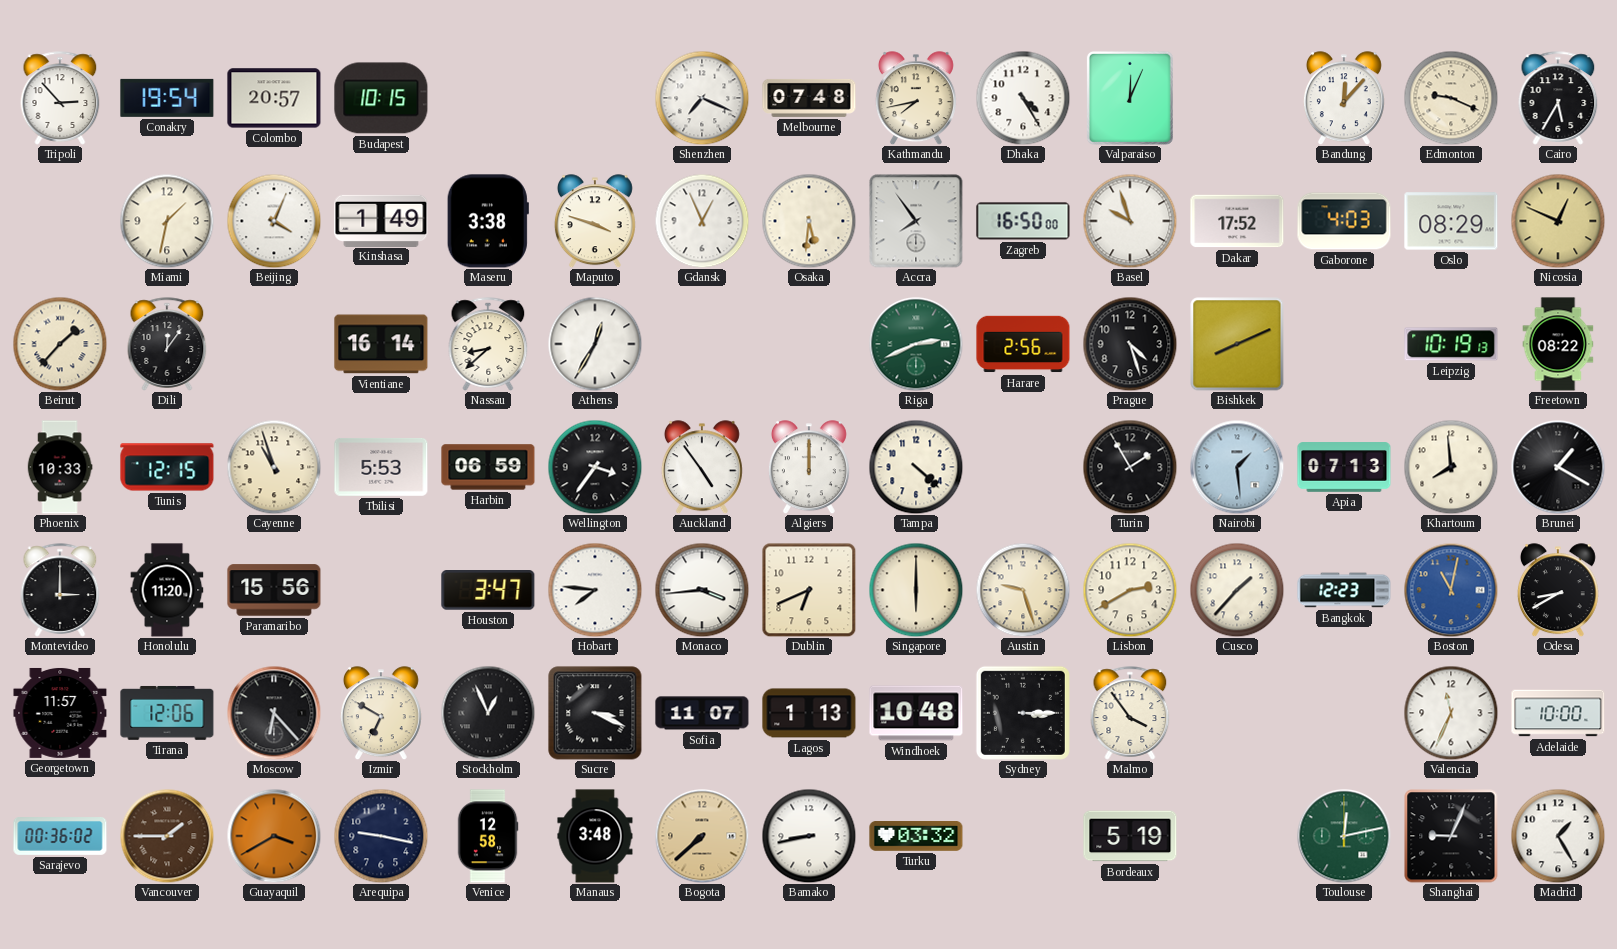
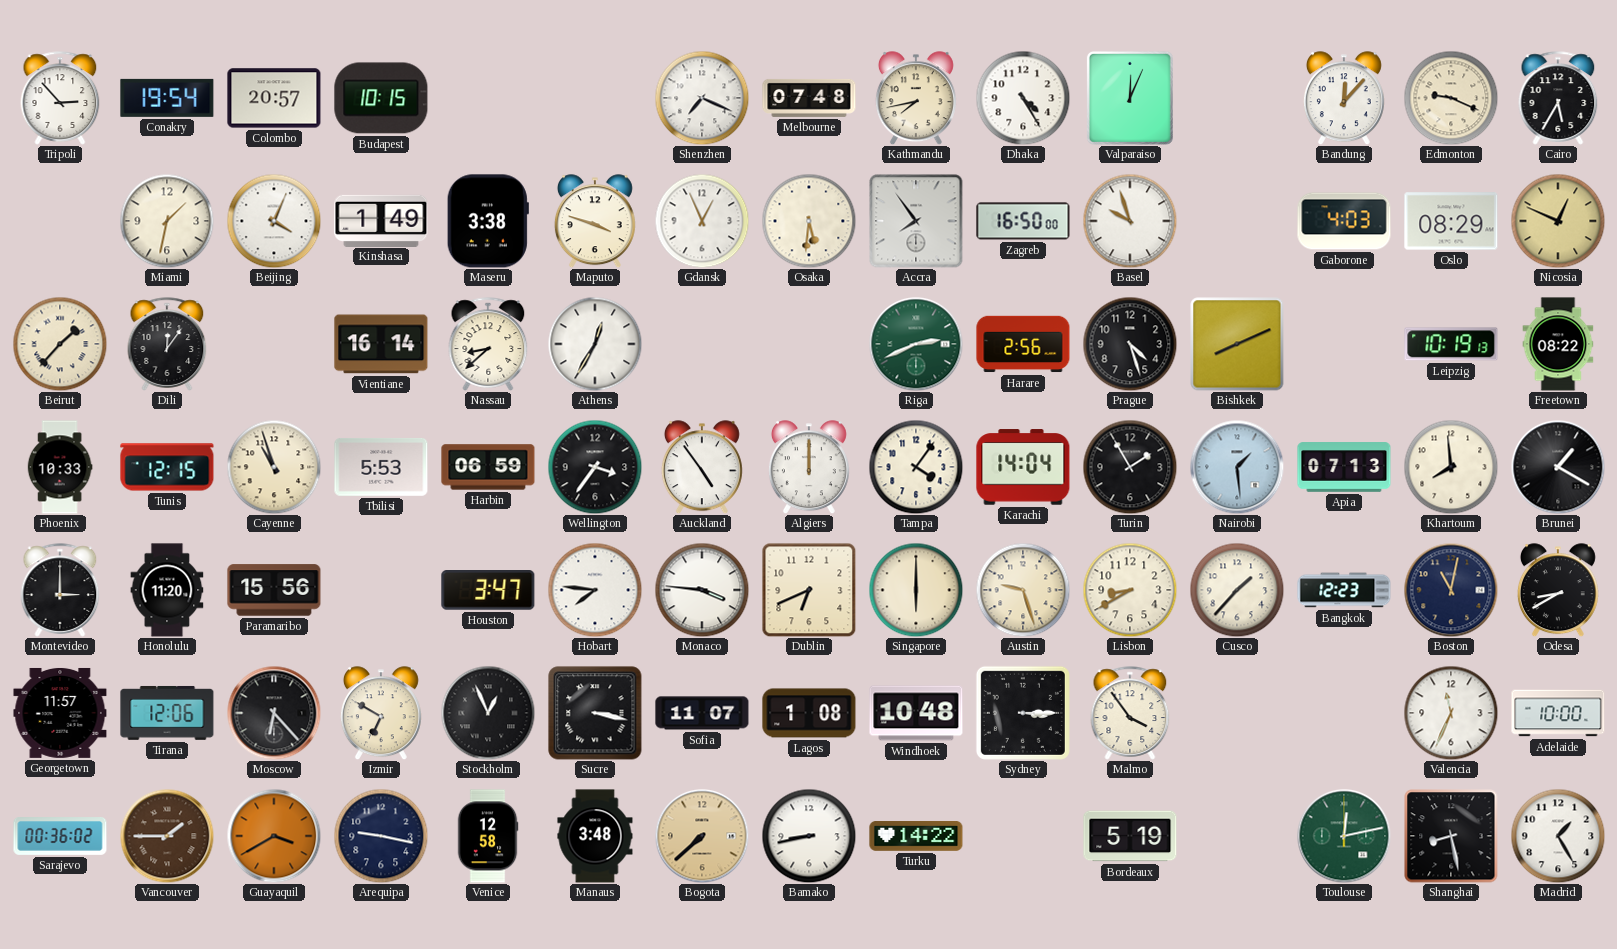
Dakar: 17:52 -> none
Tampa: 4:22 -> 4:06
Karachi: none -> 14:04
Monaco: 3:44 -> 3:46
Lisbon: 2:40 -> 8:40
Boston dial: blue -> navy
Sucre: 3:19 -> 3:17
Lagos: 1:13 -> 1:08
Turku: 03:32 -> 14:22
Shanghai: 9:04 -> 8:28
